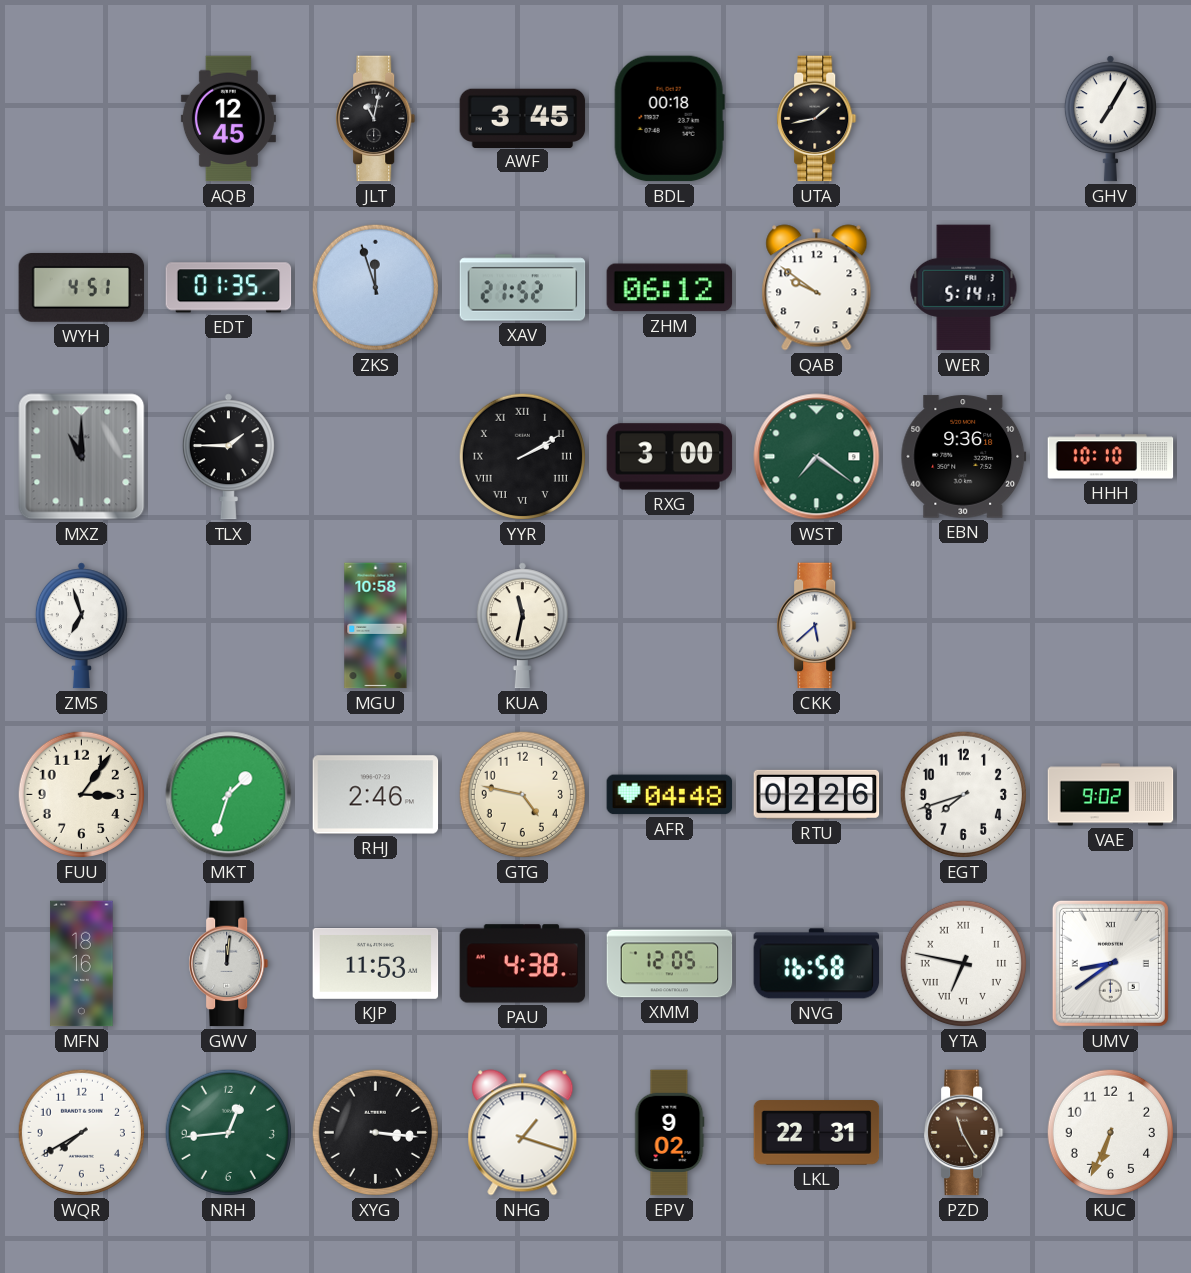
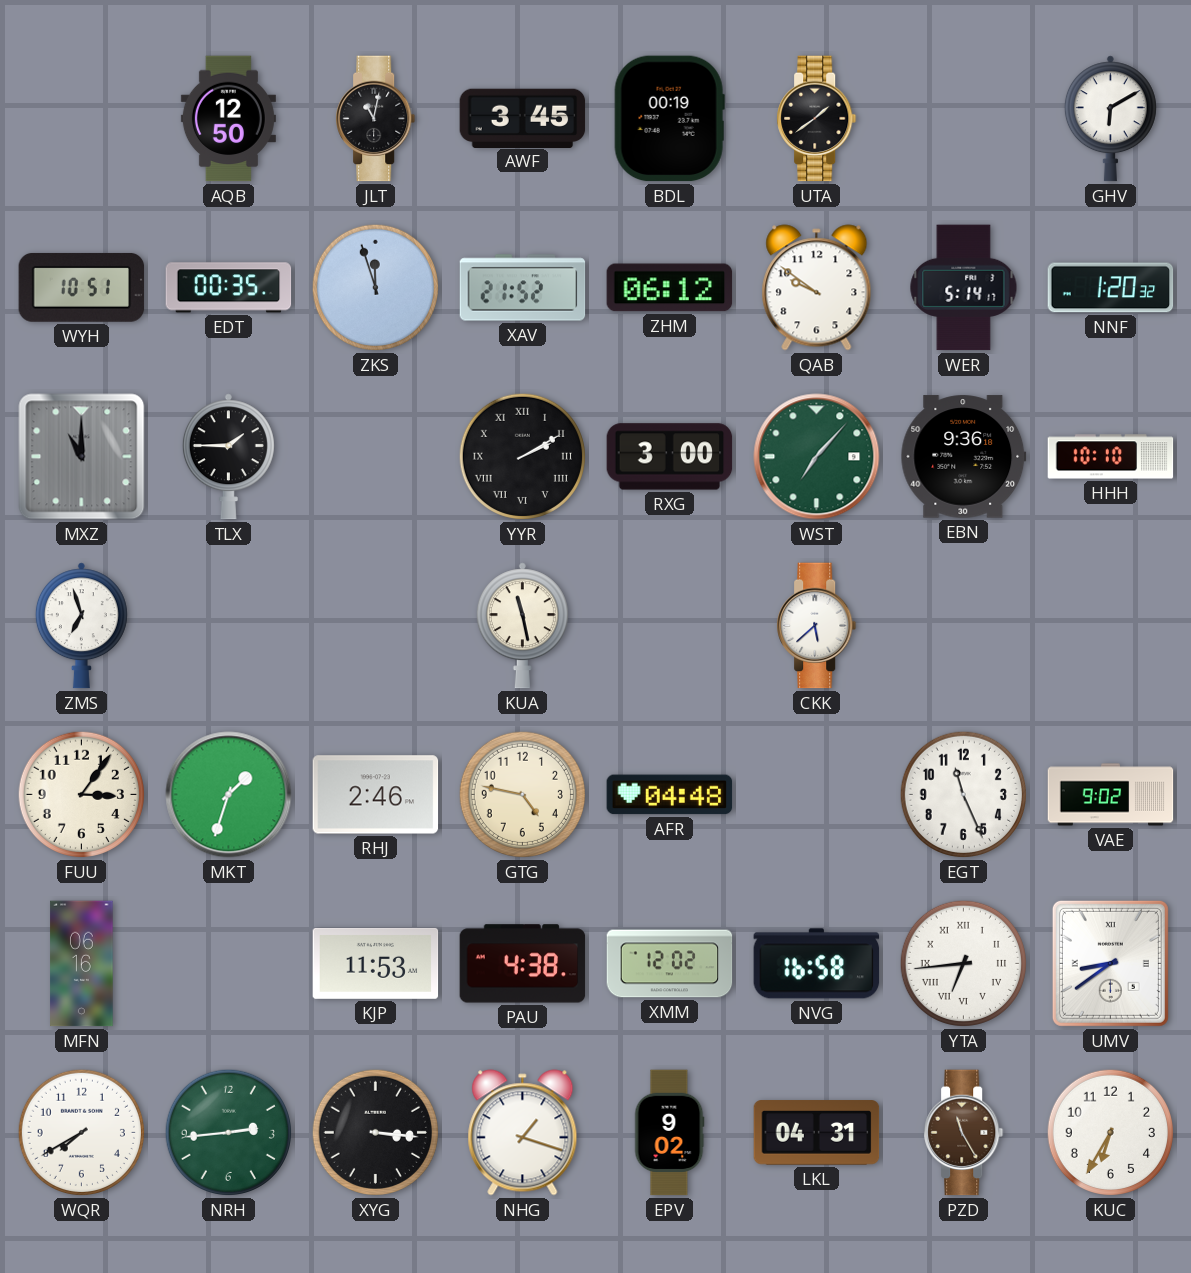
AQB: 12:45 -> 12:50
BDL: 00:18 -> 00:19
UTA: 1:43 -> 1:39
GHV: 7:05 -> 6:10
WYH: 4:51 -> 10:51
EDT: 01:35 -> 00:35
NNF: none -> 1:20
WST: 7:21 -> 7:07
MGU: 10:58 -> none
KUA: 11:32 -> 11:28
RTU: 02:26 -> none
EGT: 7:42 -> 11:26
MFN: 18:16 -> 06:16
GWV: 12:01 -> none
XMM: 12:05 -> 12:02
YTA: 6:47 -> 6:44
NRH: 12:44 -> 2:44
LKL: 22:31 -> 04:31
KUC: 6:34 -> 6:35
